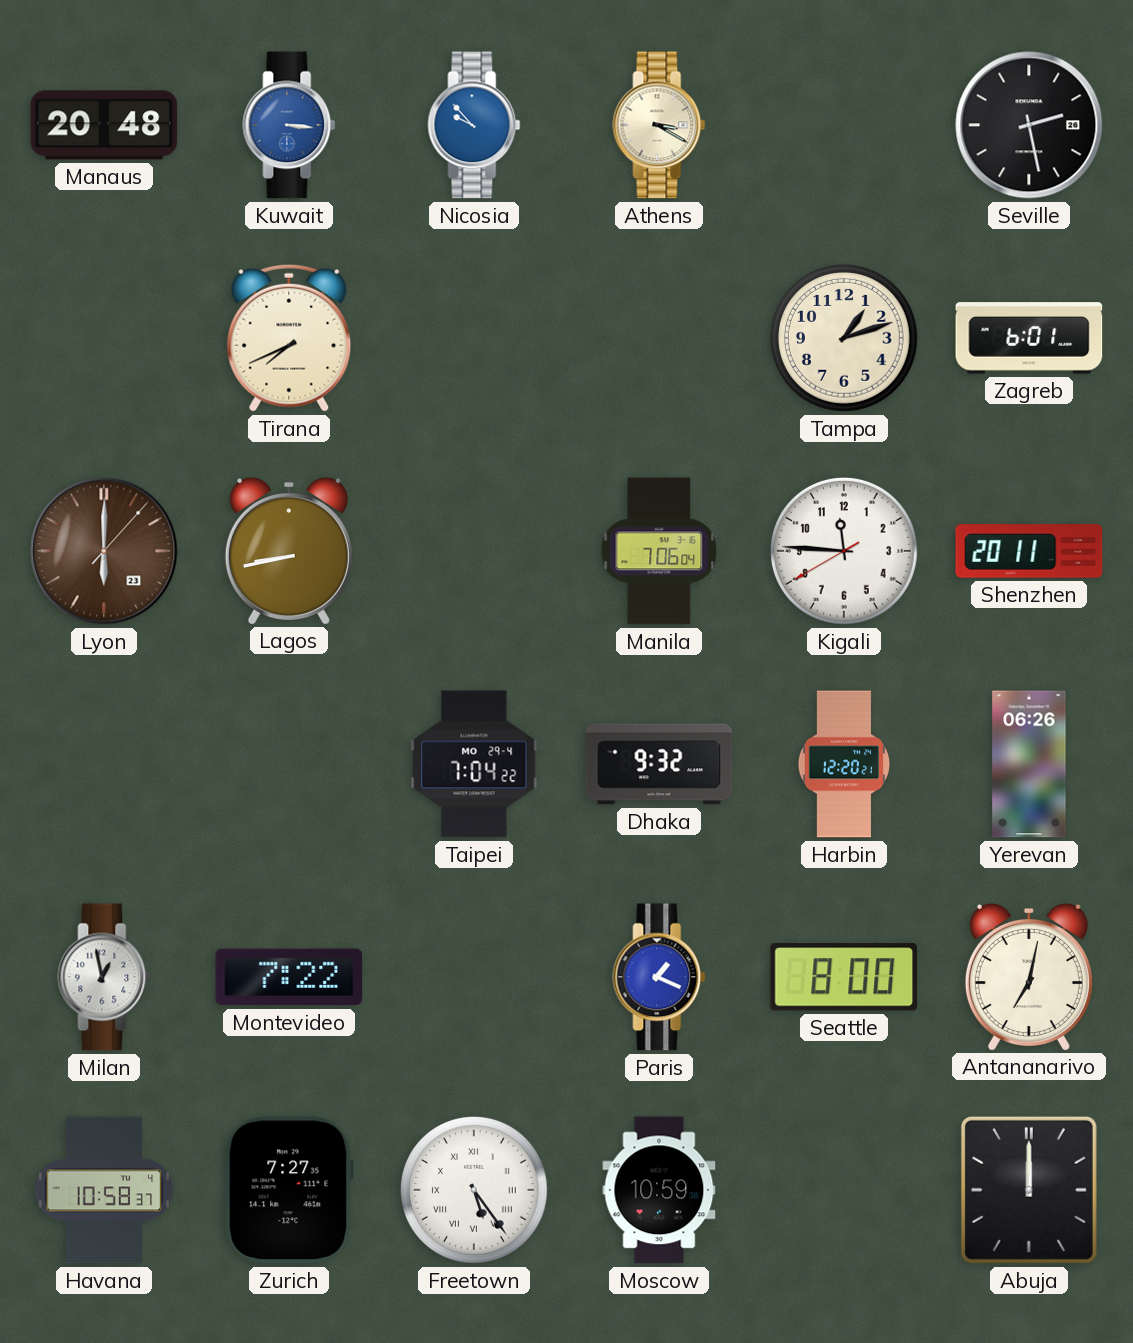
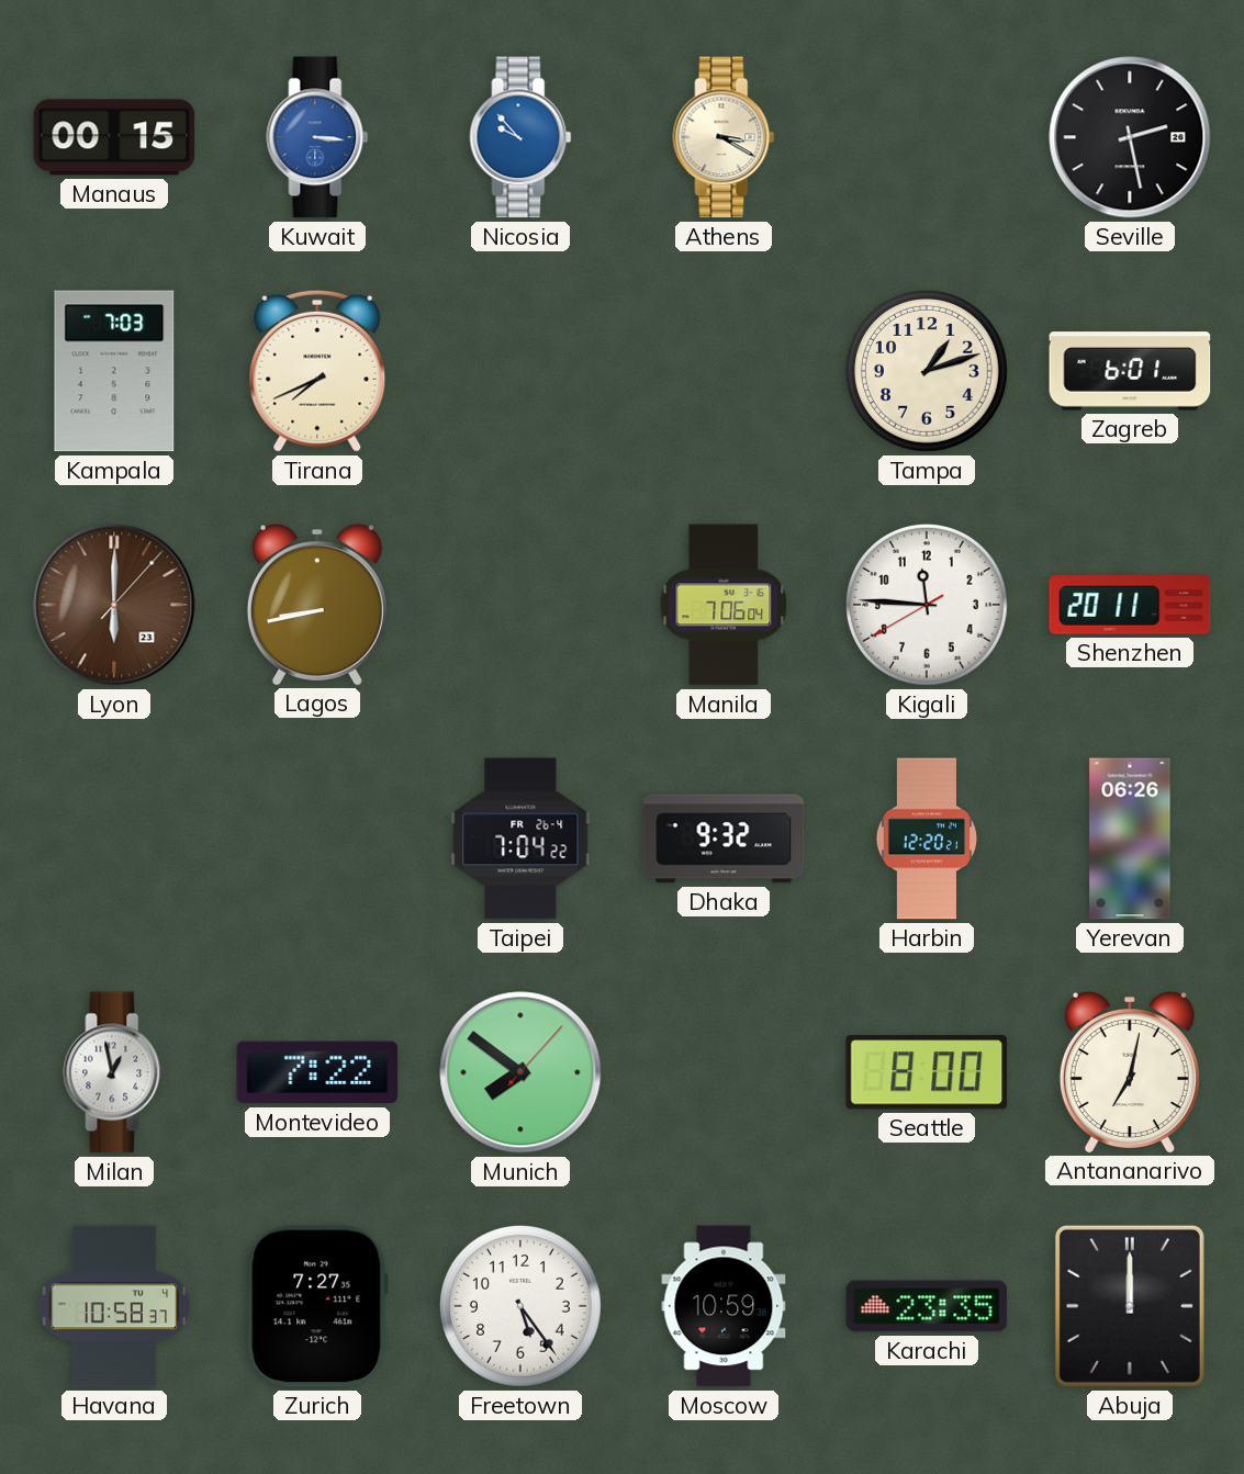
Manaus: 20:48 -> 00:15
Kampala: none -> 7:03
Taipei date: MO 29-4 -> FR 26-4
Munich: none -> 7:51
Paris: 1:19 -> none
Freetown numerals: Roman -> Arabic
Karachi: none -> 23:35
